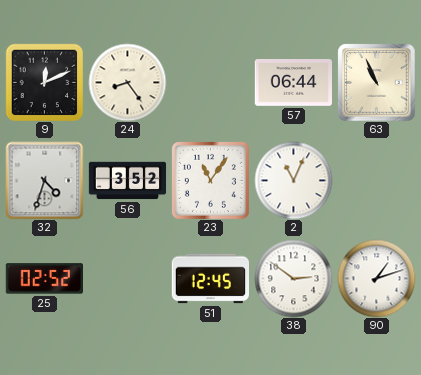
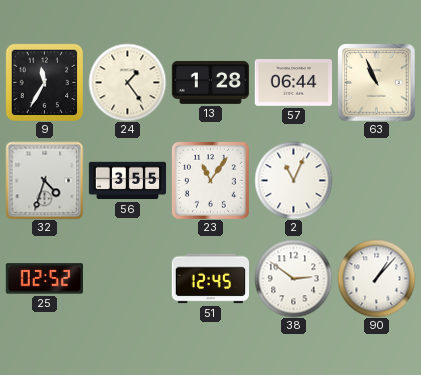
9: 12:11 -> 11:35
24: 8:24 -> 1:24
13: none -> 1:28
56: 3:52 -> 3:55
90: 1:12 -> 1:07
